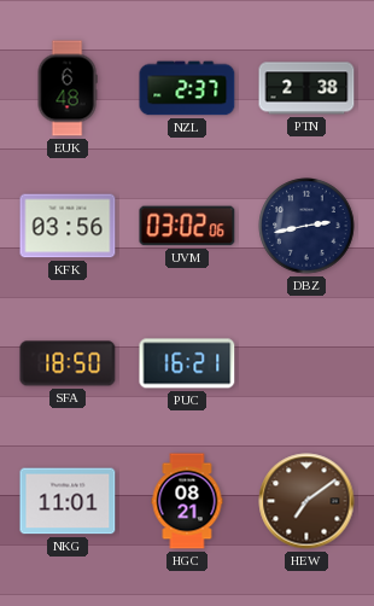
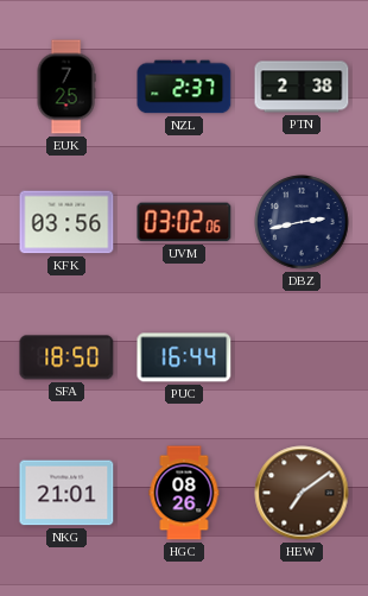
EUK: 6:48 -> 7:25
PUC: 16:21 -> 16:44
NKG: 11:01 -> 21:01
HGC: 08:21 -> 08:26
